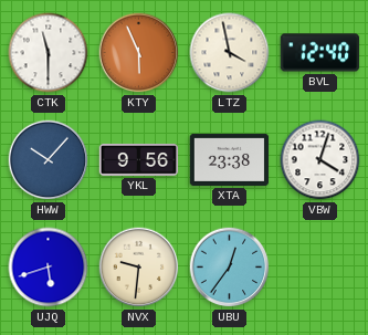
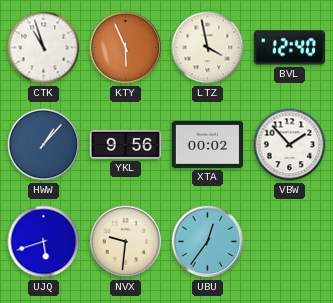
CTK: 11:30 -> 10:57
HWW: 10:07 -> 1:07
XTA: 23:38 -> 00:02
VBW: 4:03 -> 1:53
